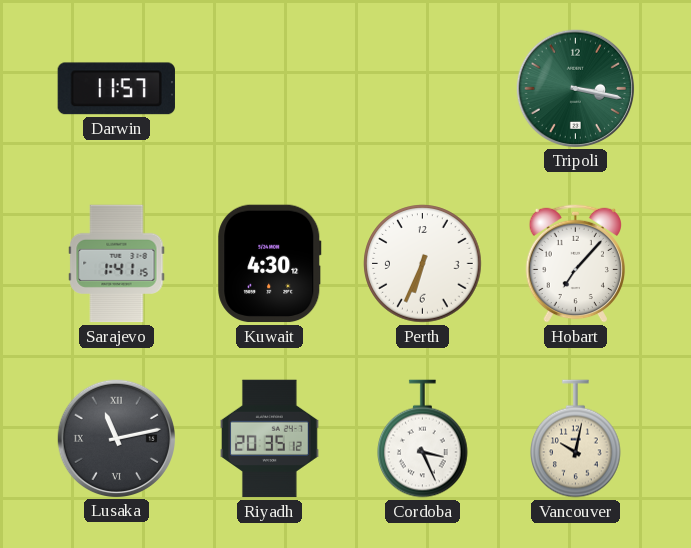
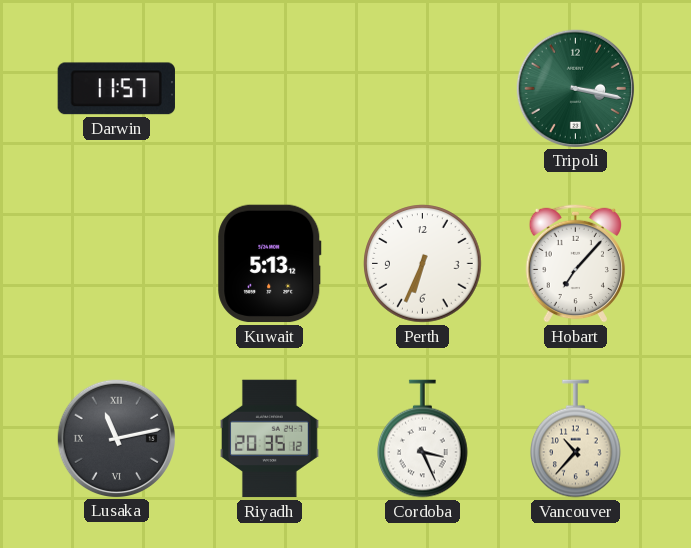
Sarajevo: 1:41 -> none
Kuwait: 4:30 -> 5:13
Vancouver: 10:02 -> 10:37
